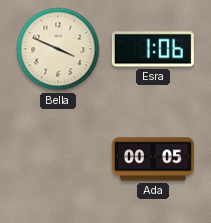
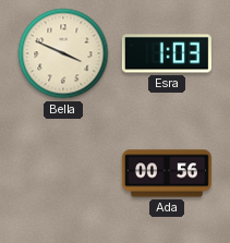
Esra: 1:06 -> 1:03
Ada: 00:05 -> 00:56
